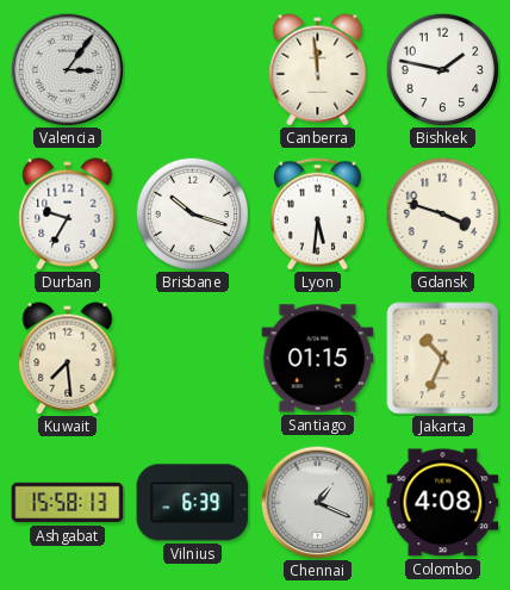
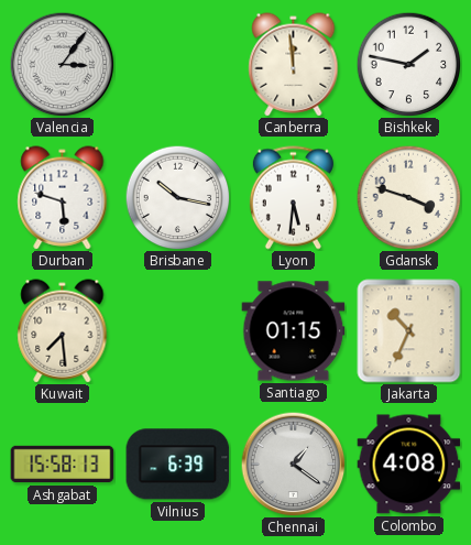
Durban: 9:35 -> 5:48
Brisbane: 10:18 -> 10:17
Chennai: 1:19 -> 1:21
